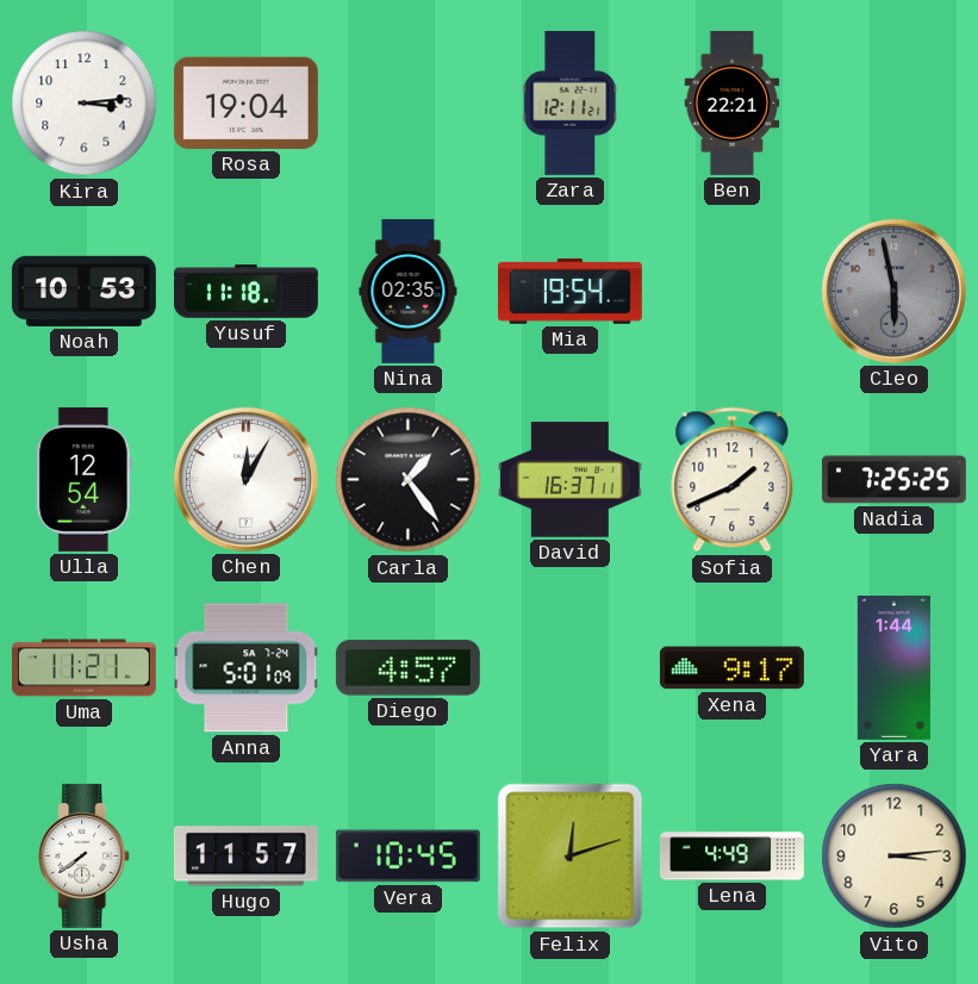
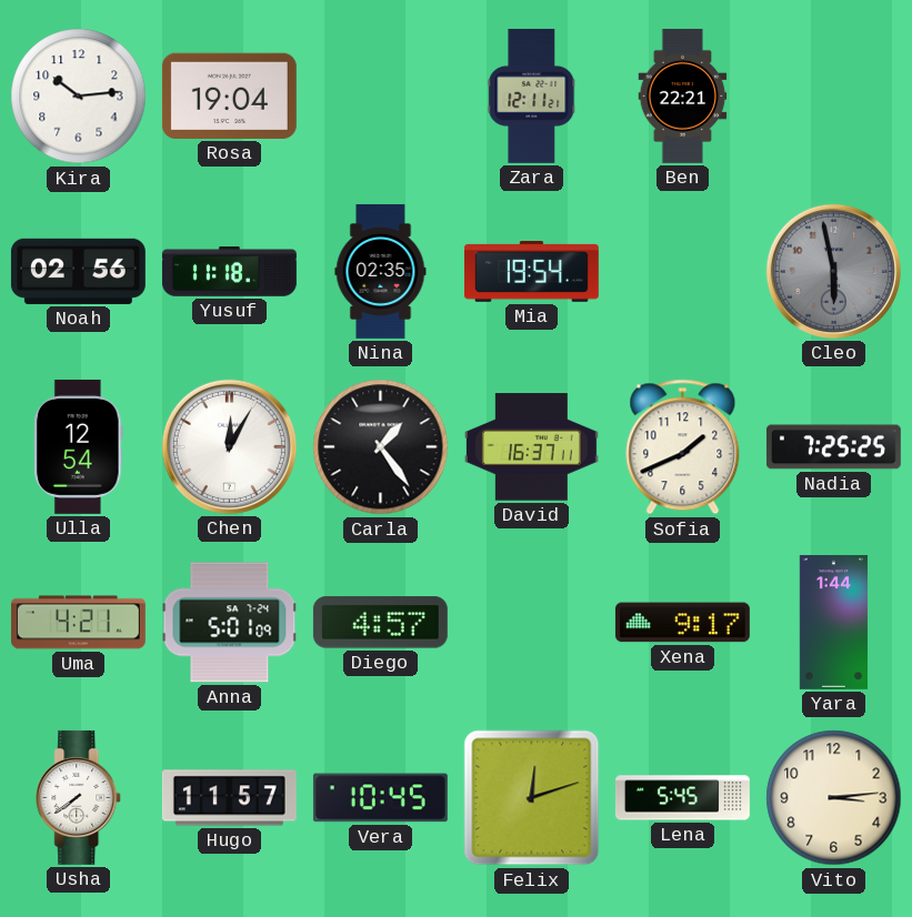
Kira: 3:14 -> 10:14
Noah: 10:53 -> 02:56
Uma: 11:21 -> 4:21
Lena: 4:49 -> 5:45
